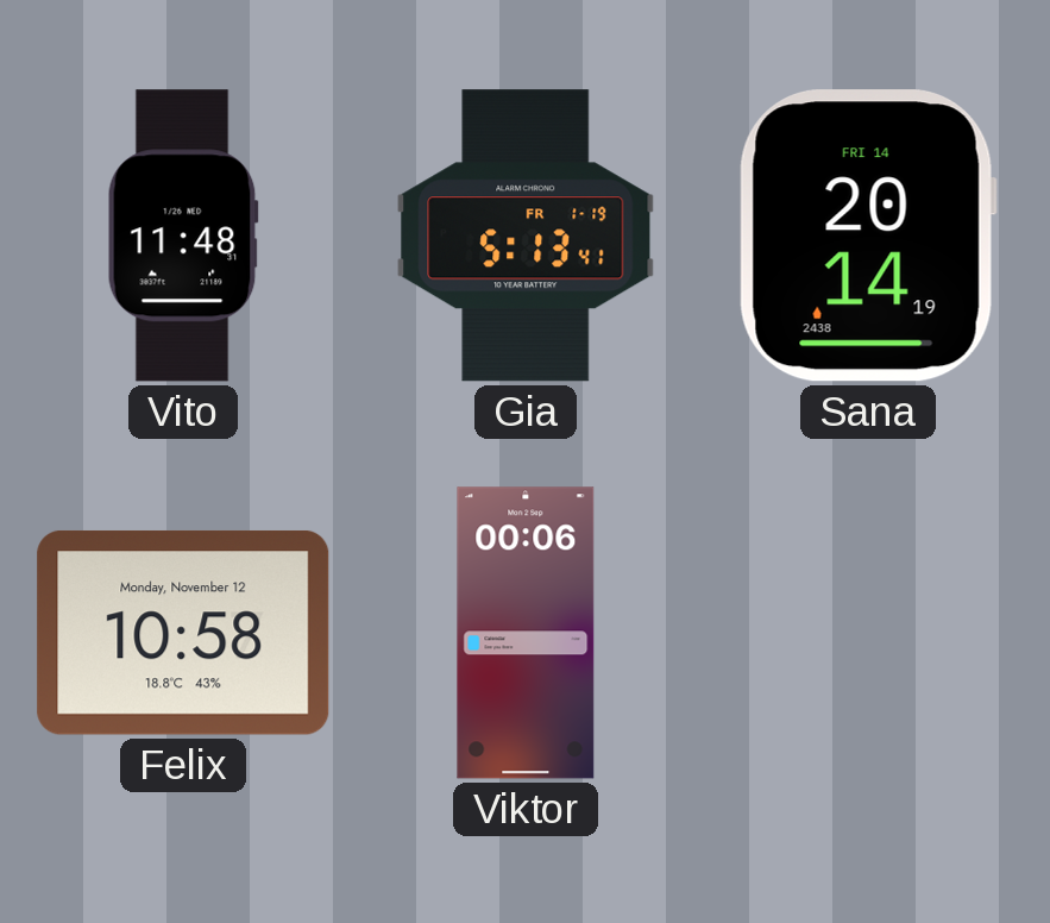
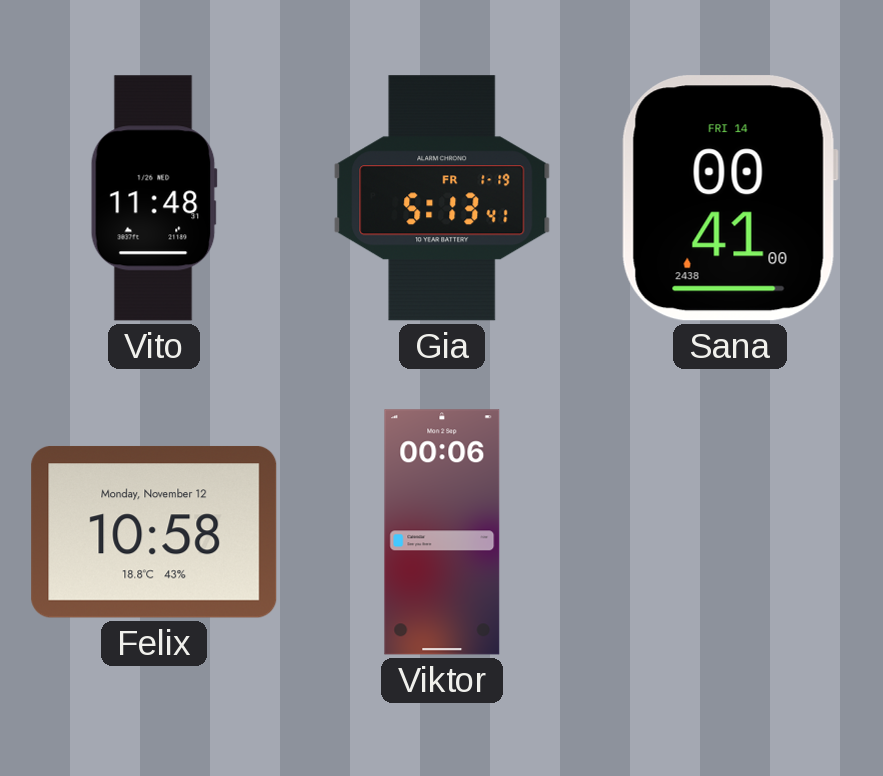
Sana: 20:14 -> 00:41
